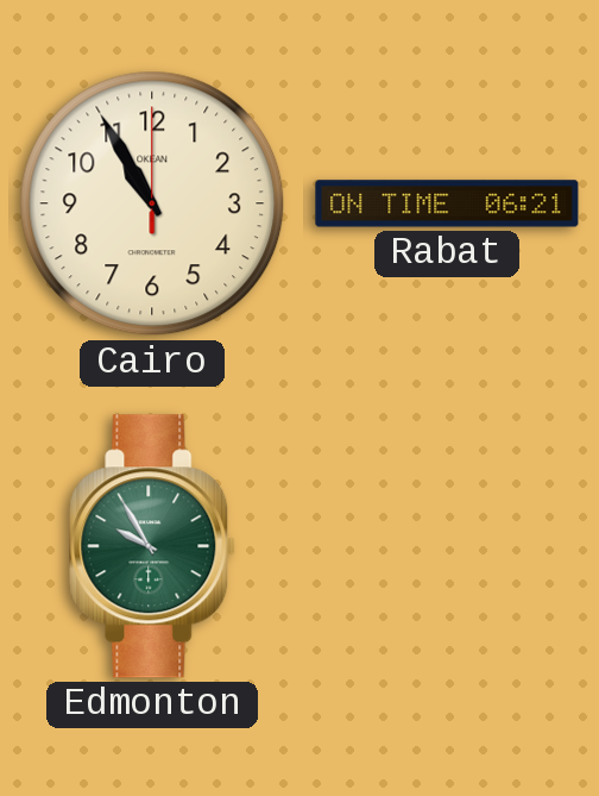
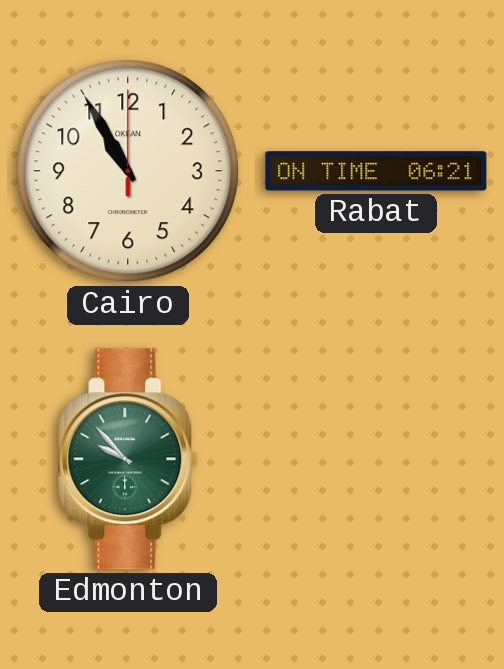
Edmonton: 9:55 -> 9:53
